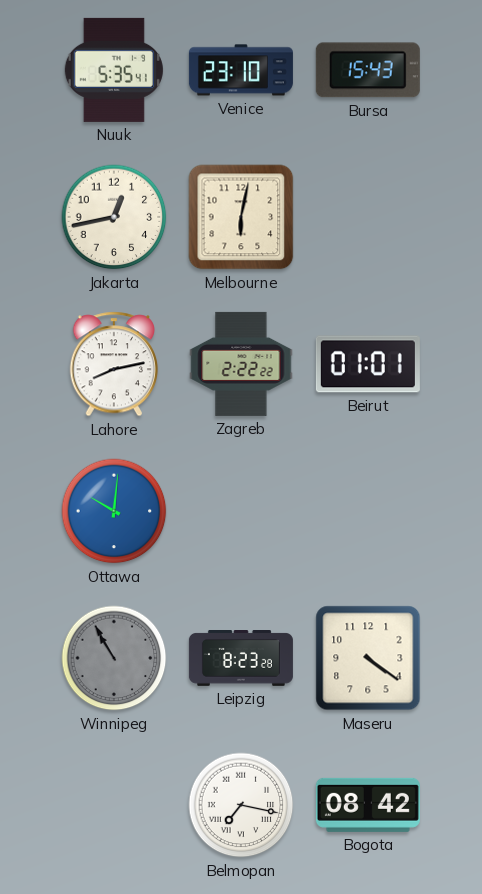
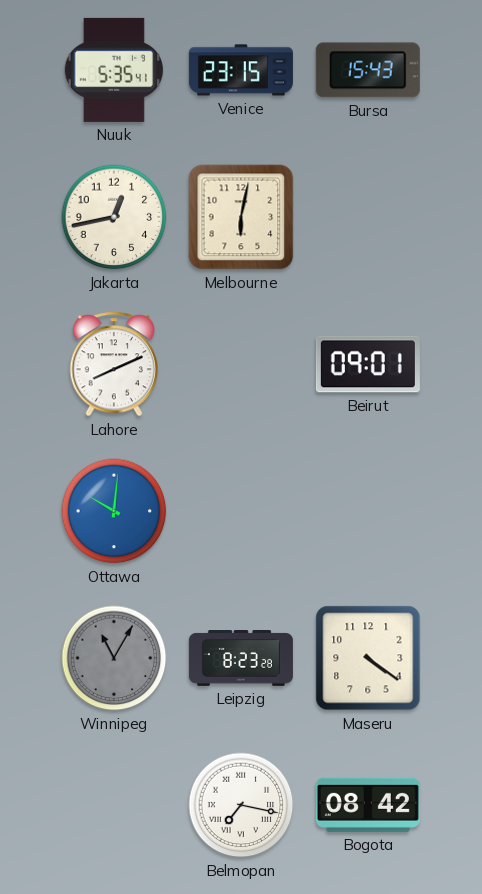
Venice: 23:10 -> 23:15
Lahore: 8:13 -> 8:11
Zagreb: 2:22 -> none
Beirut: 01:01 -> 09:01
Winnipeg: 10:55 -> 11:05
